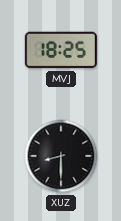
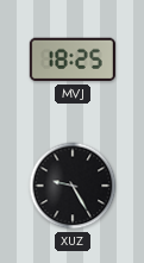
XUZ: 8:30 -> 9:25
